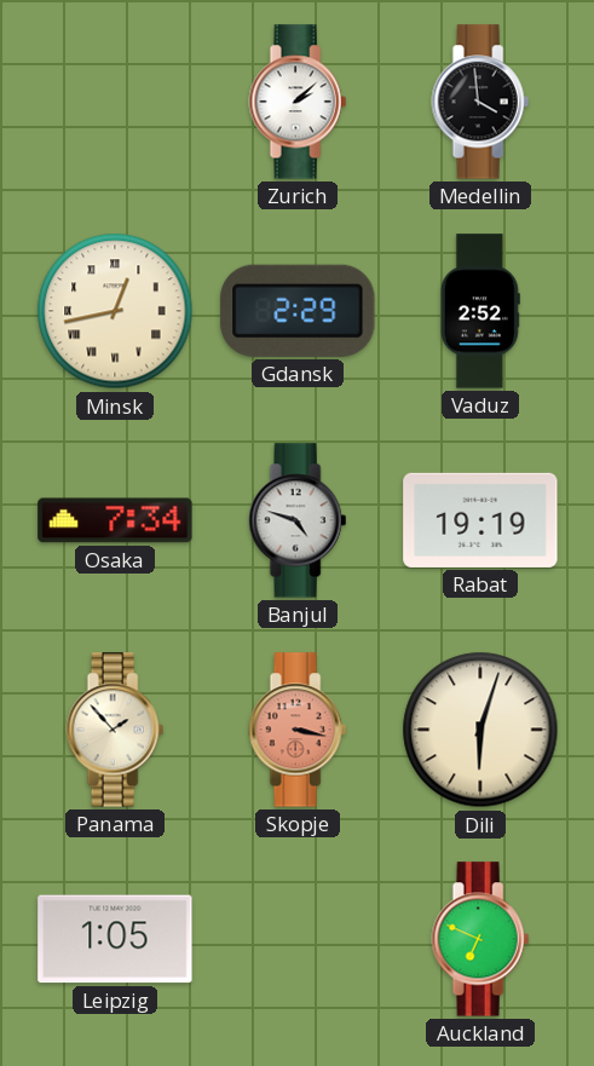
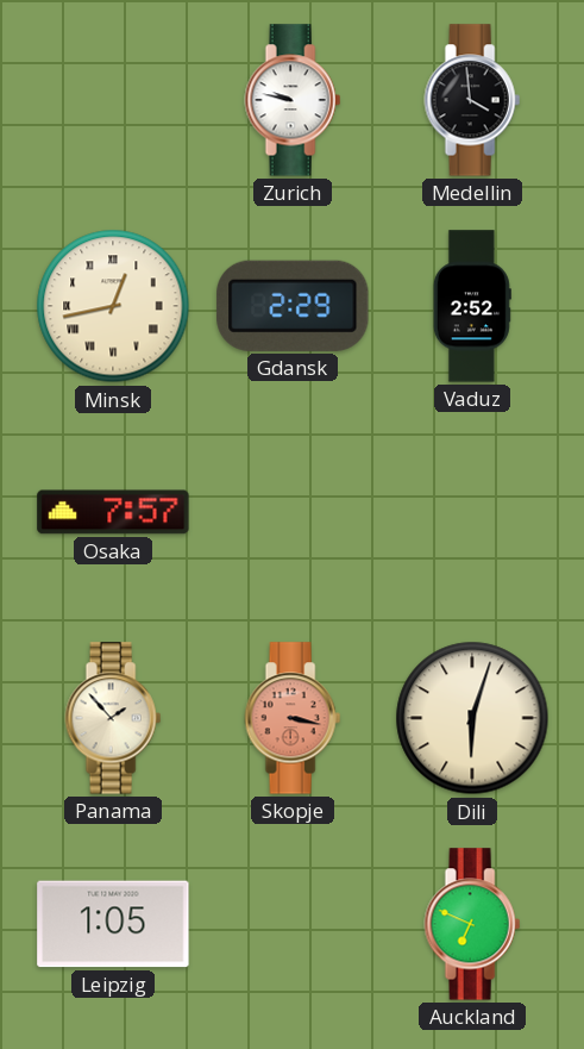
Zurich: 2:08 -> 9:47
Osaka: 7:34 -> 7:57
Banjul: 4:48 -> none
Rabat: 19:19 -> none
